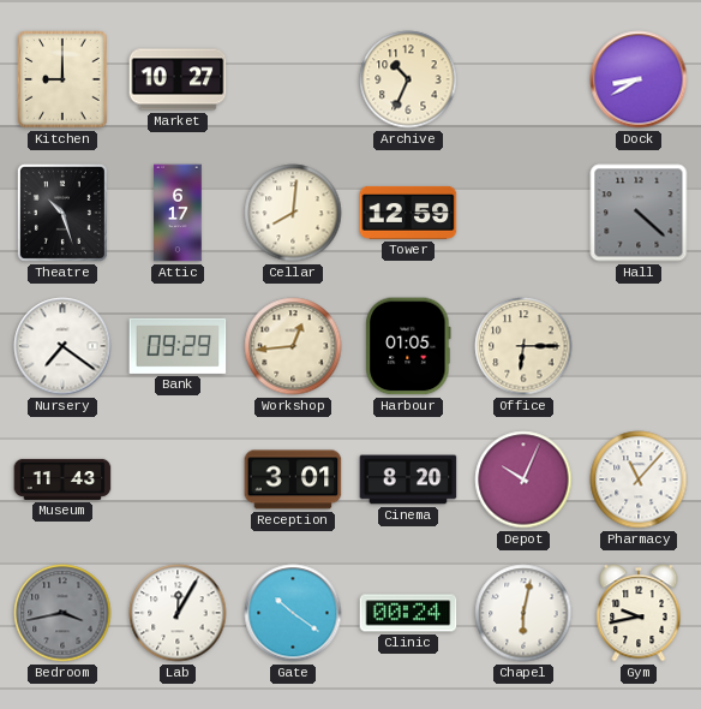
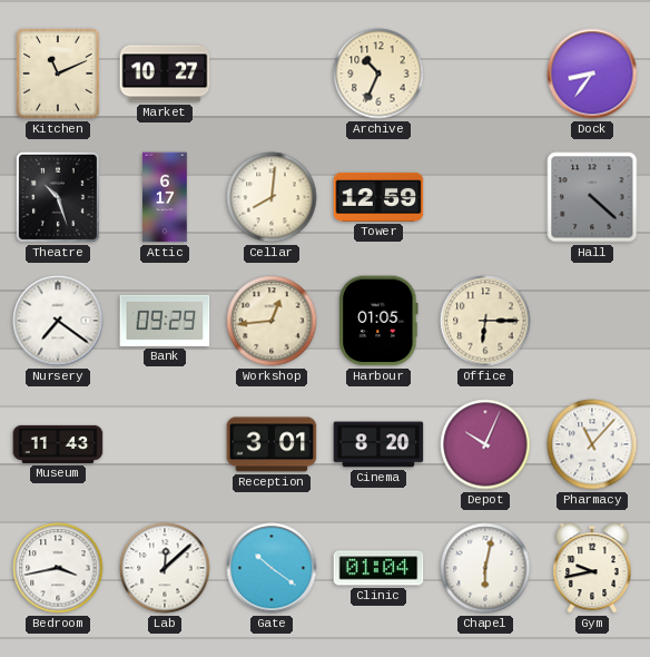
Kitchen: 9:00 -> 11:11
Dock: 8:40 -> 8:36
Bedroom dial: grey -> white
Lab: 12:05 -> 12:08
Clinic: 00:24 -> 01:04
